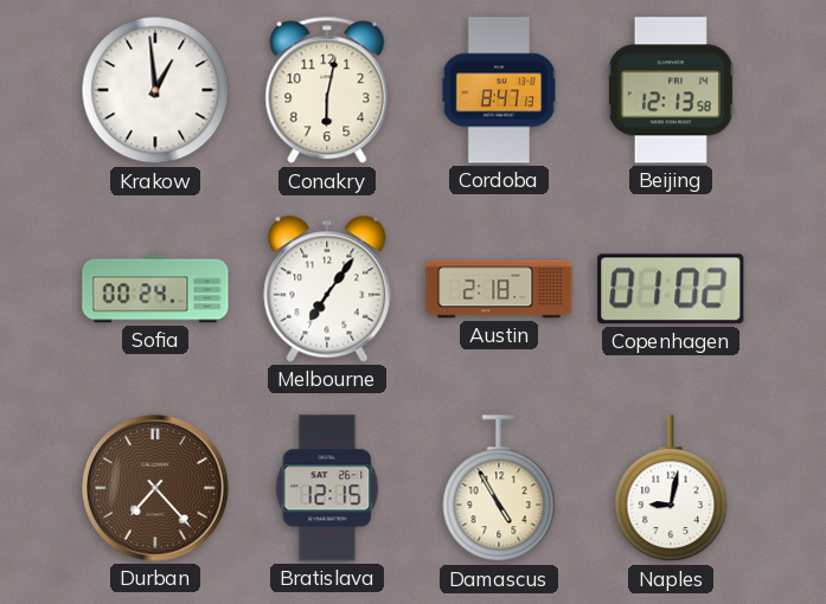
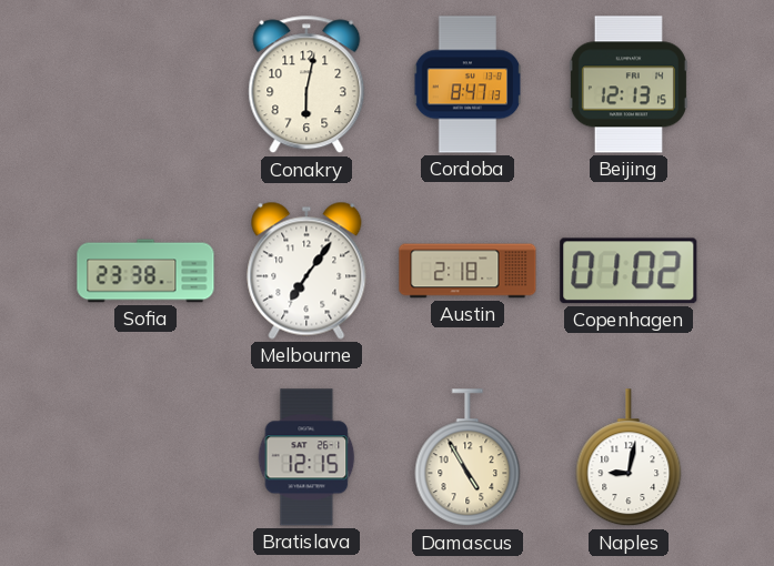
Krakow: 12:59 -> none
Beijing: 12:13:58 -> 12:13:15
Sofia: 00:24 -> 23:38
Durban: 7:23 -> none
